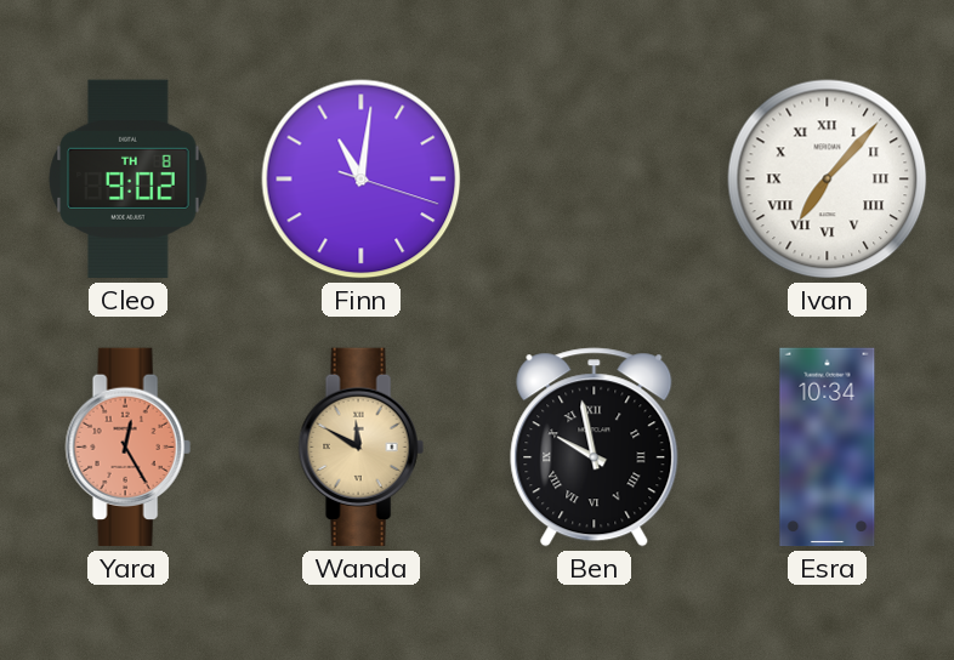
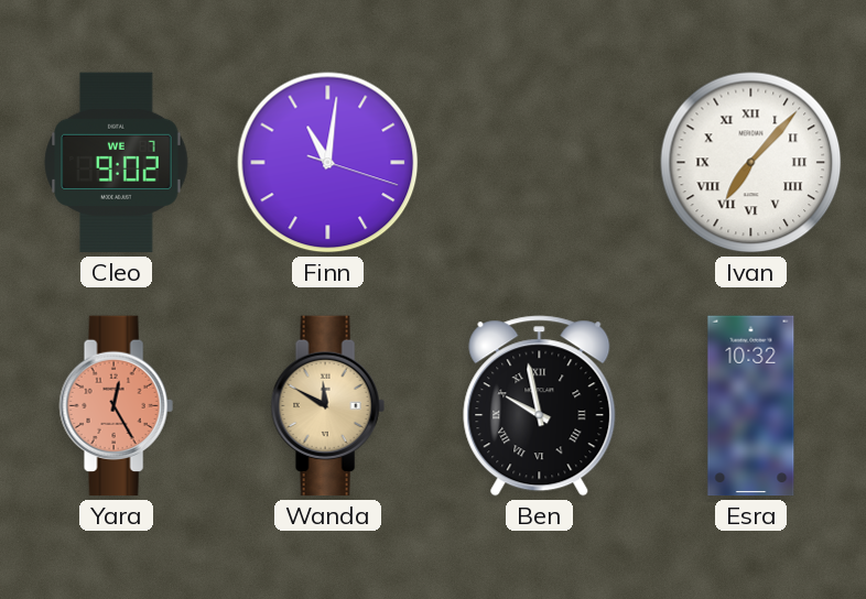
Cleo date: TH 8 -> WE 7
Esra: 10:34 -> 10:32
